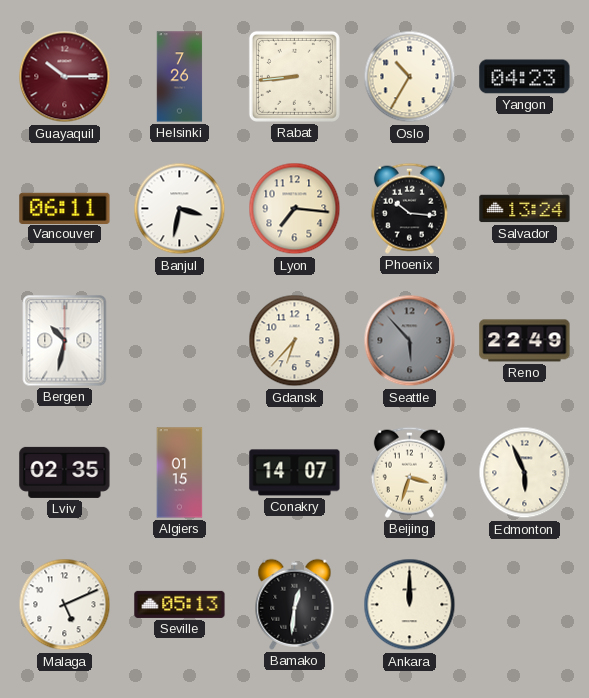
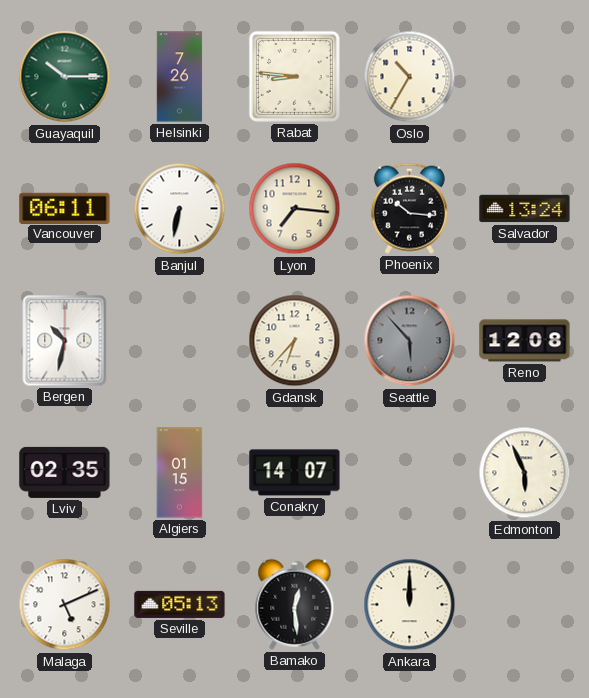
Guayaquil dial: burgundy -> green
Rabat: 8:44 -> 8:46
Yangon: 04:23 -> none
Banjul: 3:32 -> 6:32
Reno: 22:49 -> 12:08
Beijing: 3:33 -> none
Bamako: 12:31 -> 12:29
